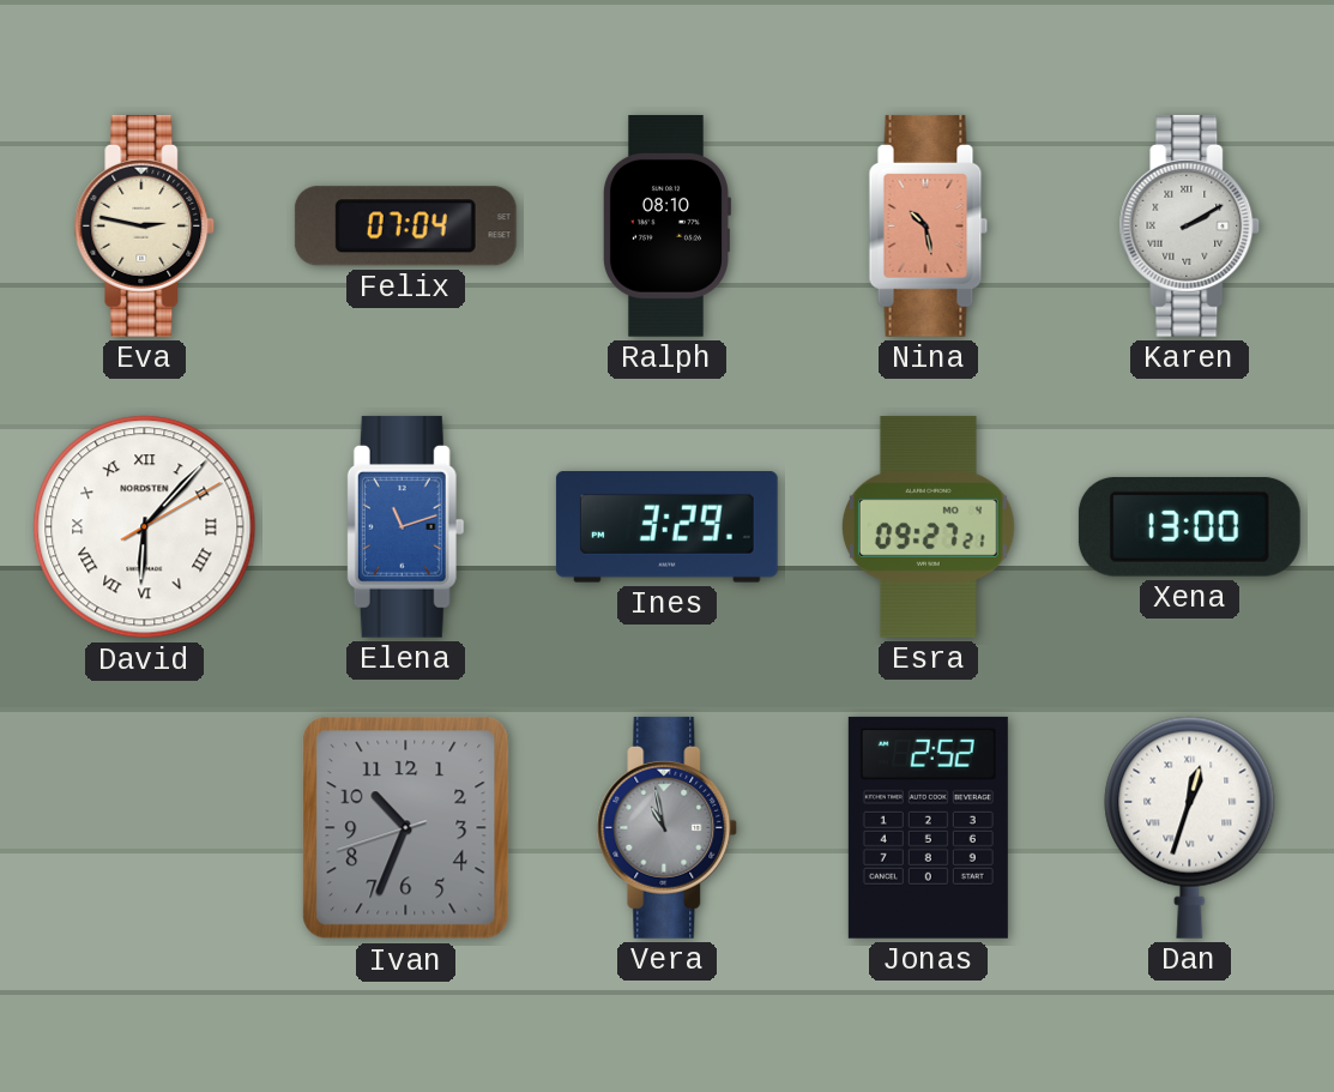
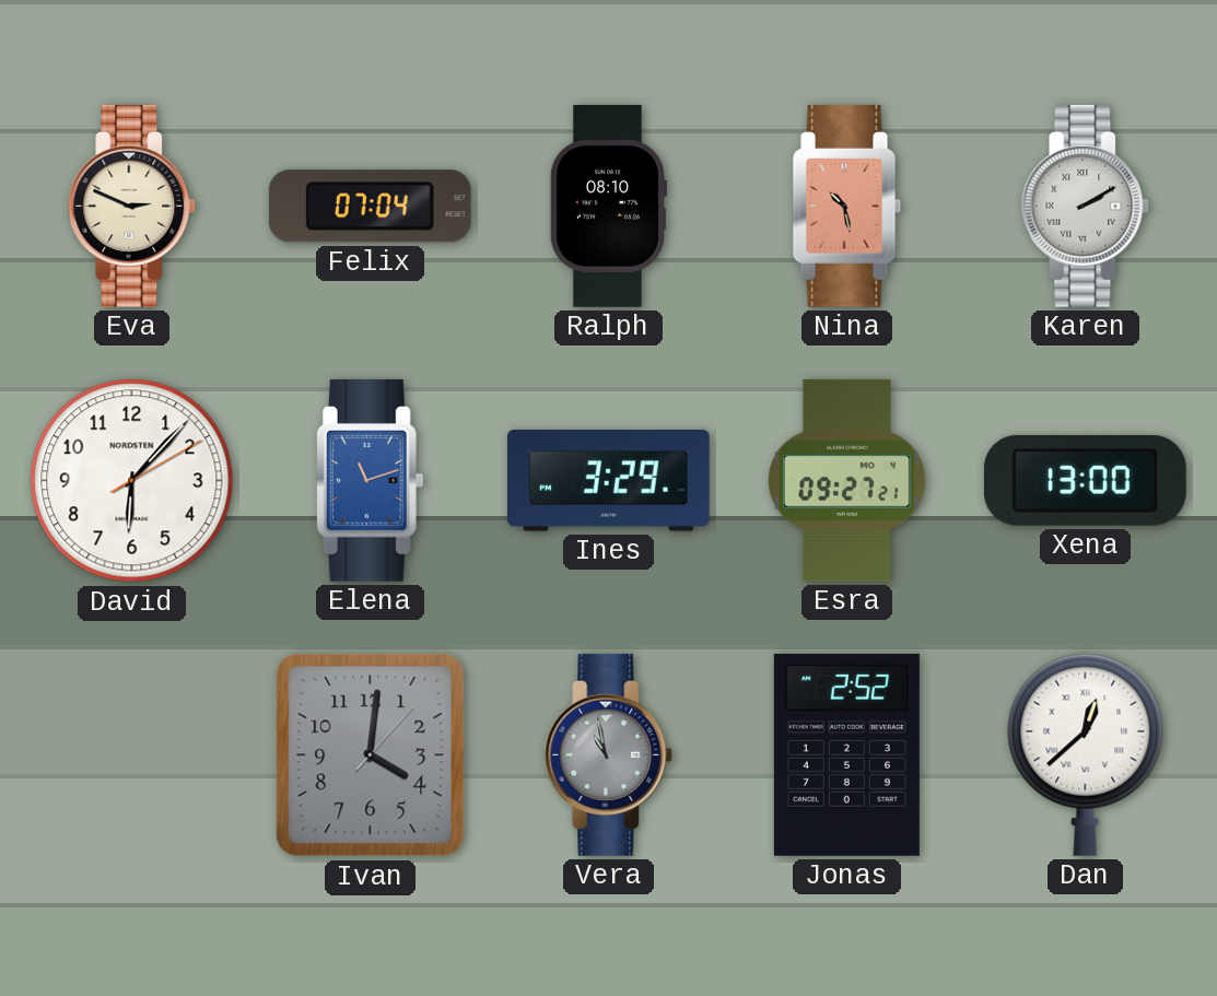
Eva: 2:47 -> 2:49
David numerals: Roman -> Arabic
Ivan: 10:33 -> 4:01
Dan: 12:33 -> 12:38
